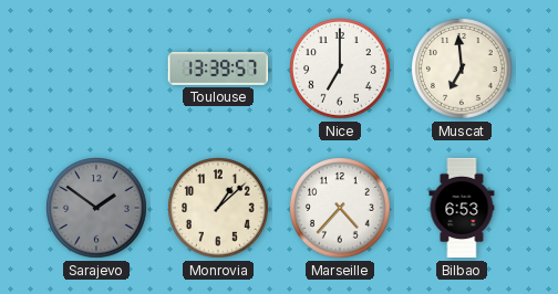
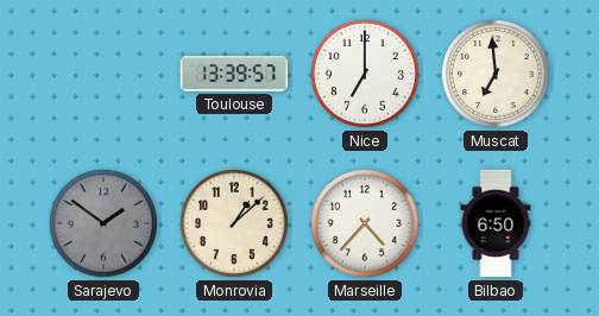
Bilbao: 6:53 -> 6:50
